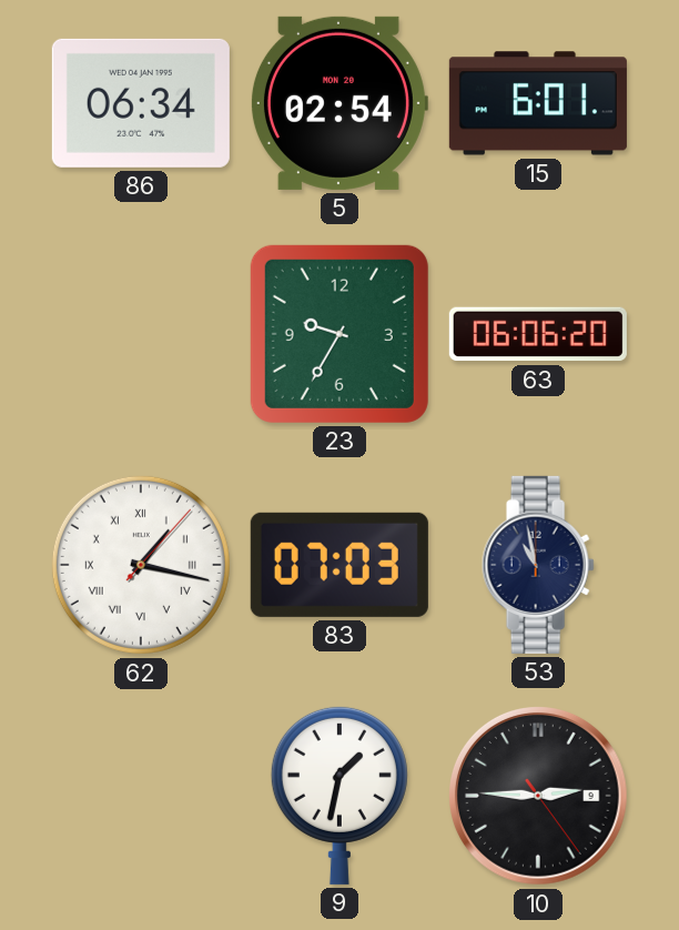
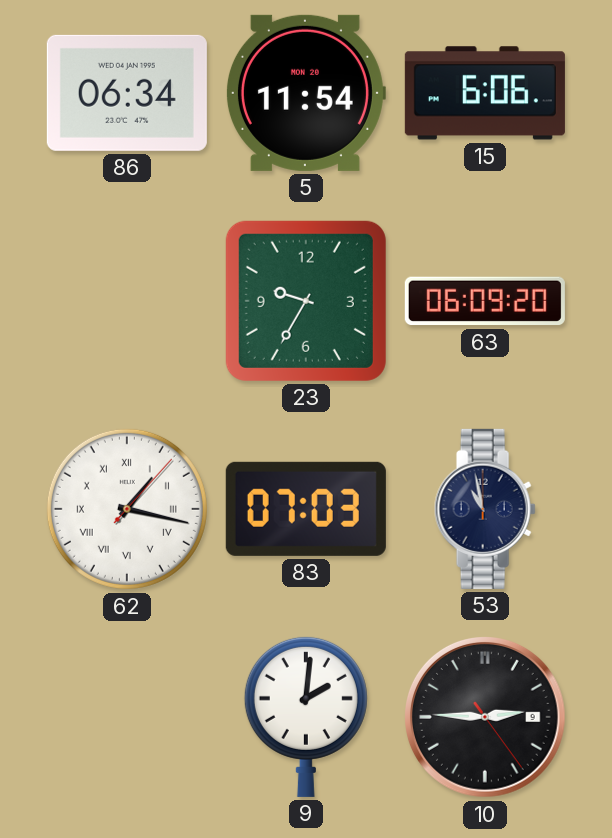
5: 02:54 -> 11:54
15: 6:01 -> 6:06
63: 06:06 -> 06:09
9: 1:32 -> 2:01
